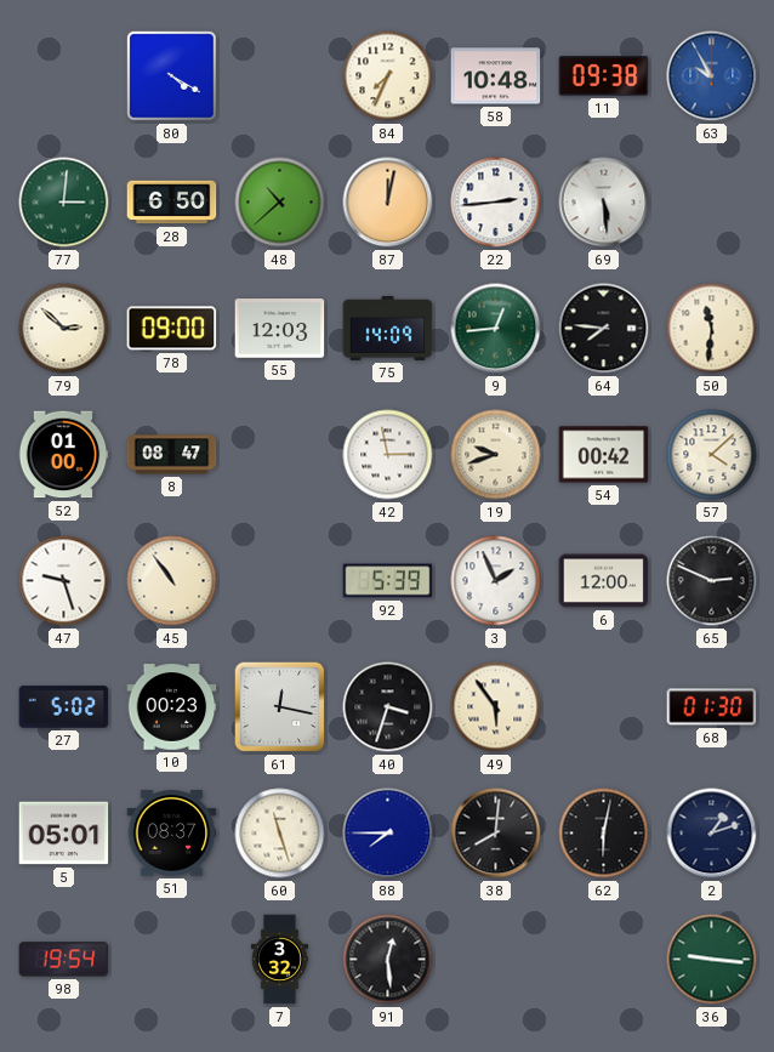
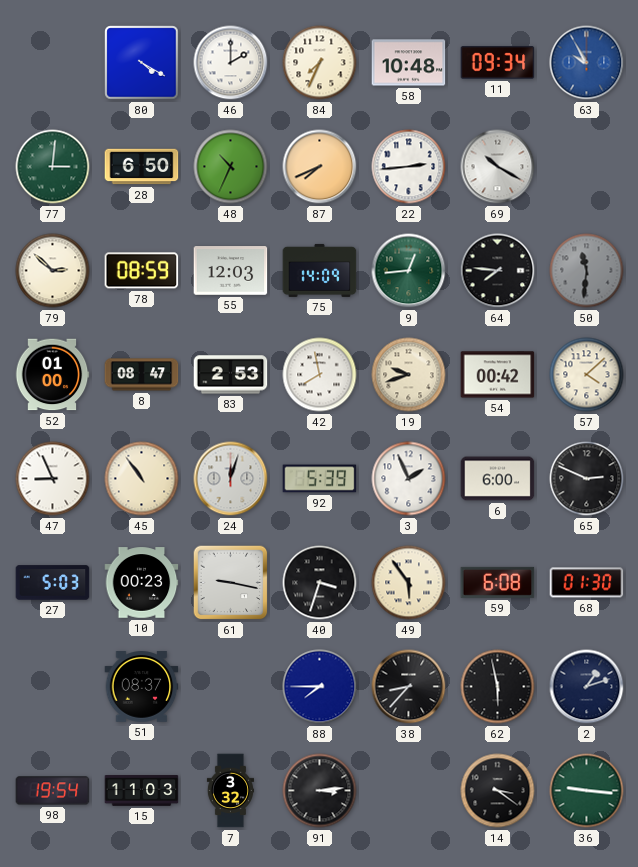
46: none -> 2:00
11: 09:38 -> 09:34
48: 10:38 -> 10:34
87: 12:02 -> 7:41
69: 5:29 -> 10:20
78: 09:00 -> 08:59
50 dial: cream -> grey
83: none -> 2:53
42: 2:58 -> 7:58
47: 9:27 -> 8:56
24: none -> 12:03
6: 12:00 -> 6:00
27: 5:02 -> 5:03
61: 12:17 -> 9:17
59: none -> 6:08
5: 05:01 -> none
60: 11:27 -> none
38: 8:01 -> 8:37
62: 6:02 -> 5:58
15: none -> 11:03
91: 12:29 -> 3:14
14: none -> 3:21
